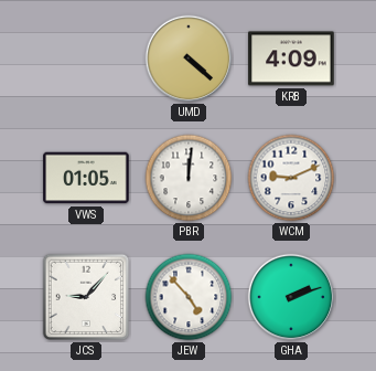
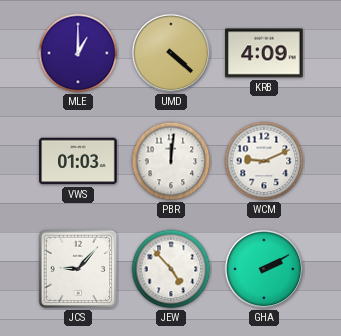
MLE: none -> 1:00
VWS: 01:05 -> 01:03
GHA: 2:12 -> 2:10
